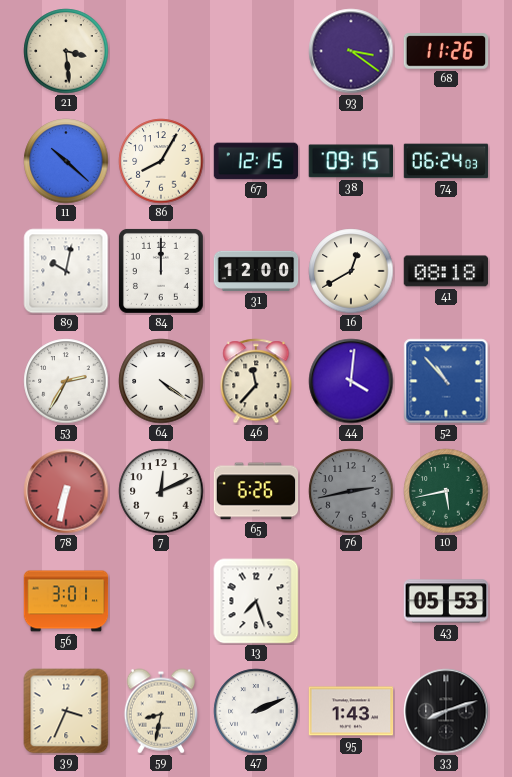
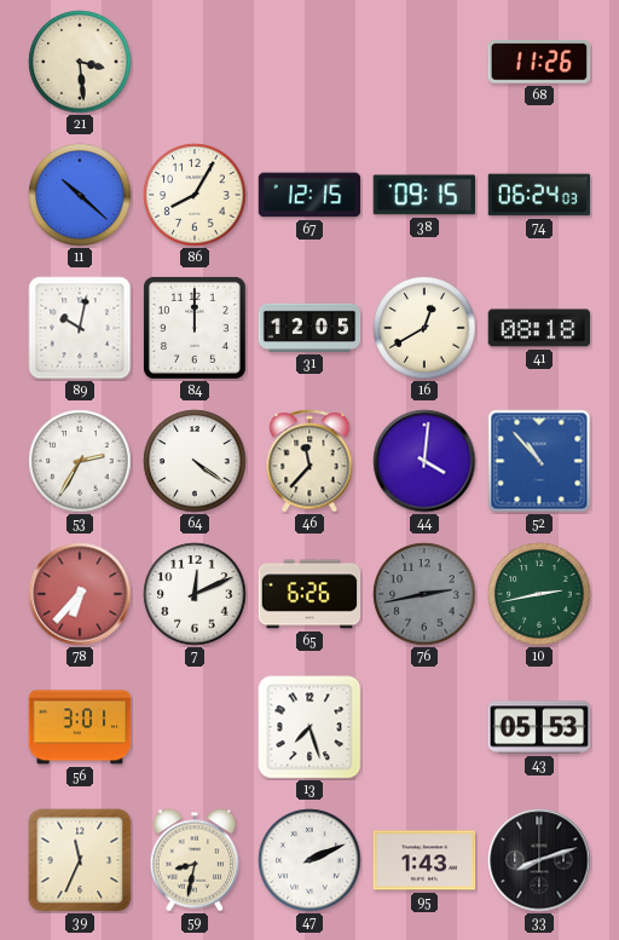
93: 3:21 -> none
31: 12:00 -> 12:05
78: 6:32 -> 6:37
10: 5:43 -> 2:43
39: 3:34 -> 11:34
